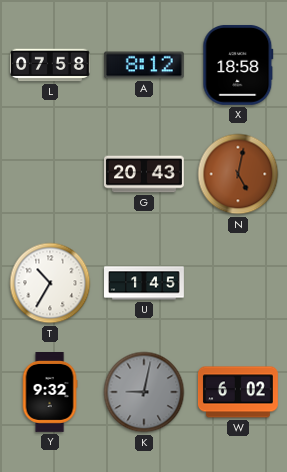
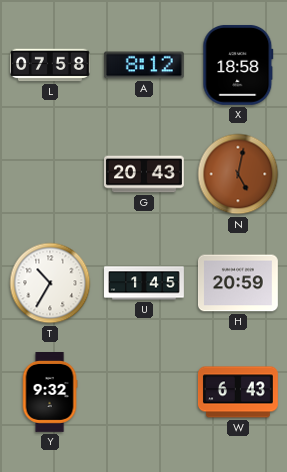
H: none -> 20:59
K: 9:02 -> none
W: 6:02 -> 6:43
